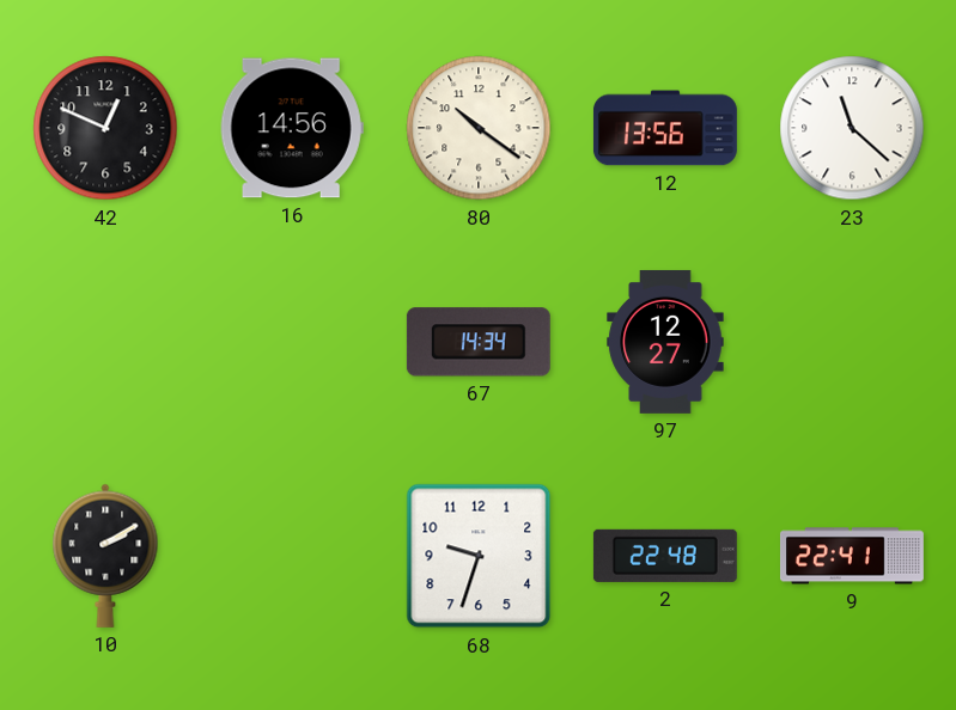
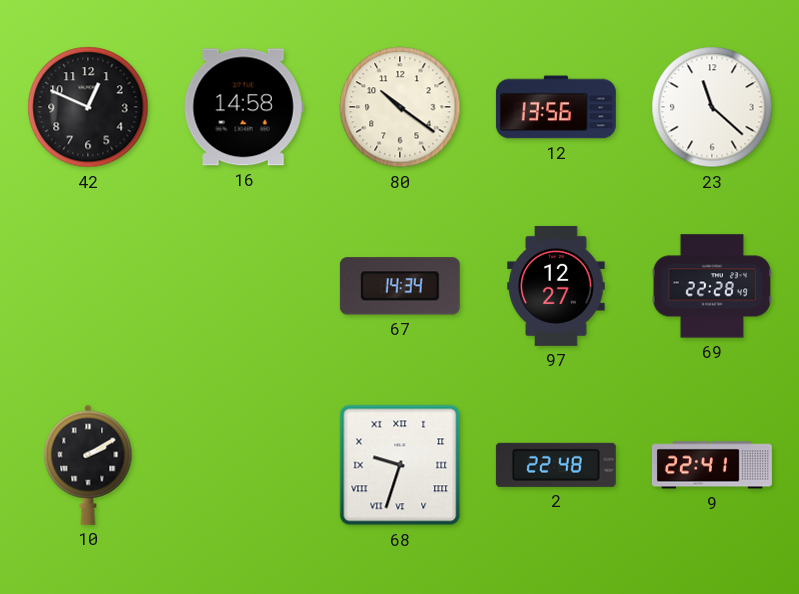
16: 14:56 -> 14:58
69: none -> 22:28
68 numerals: Arabic -> Roman
